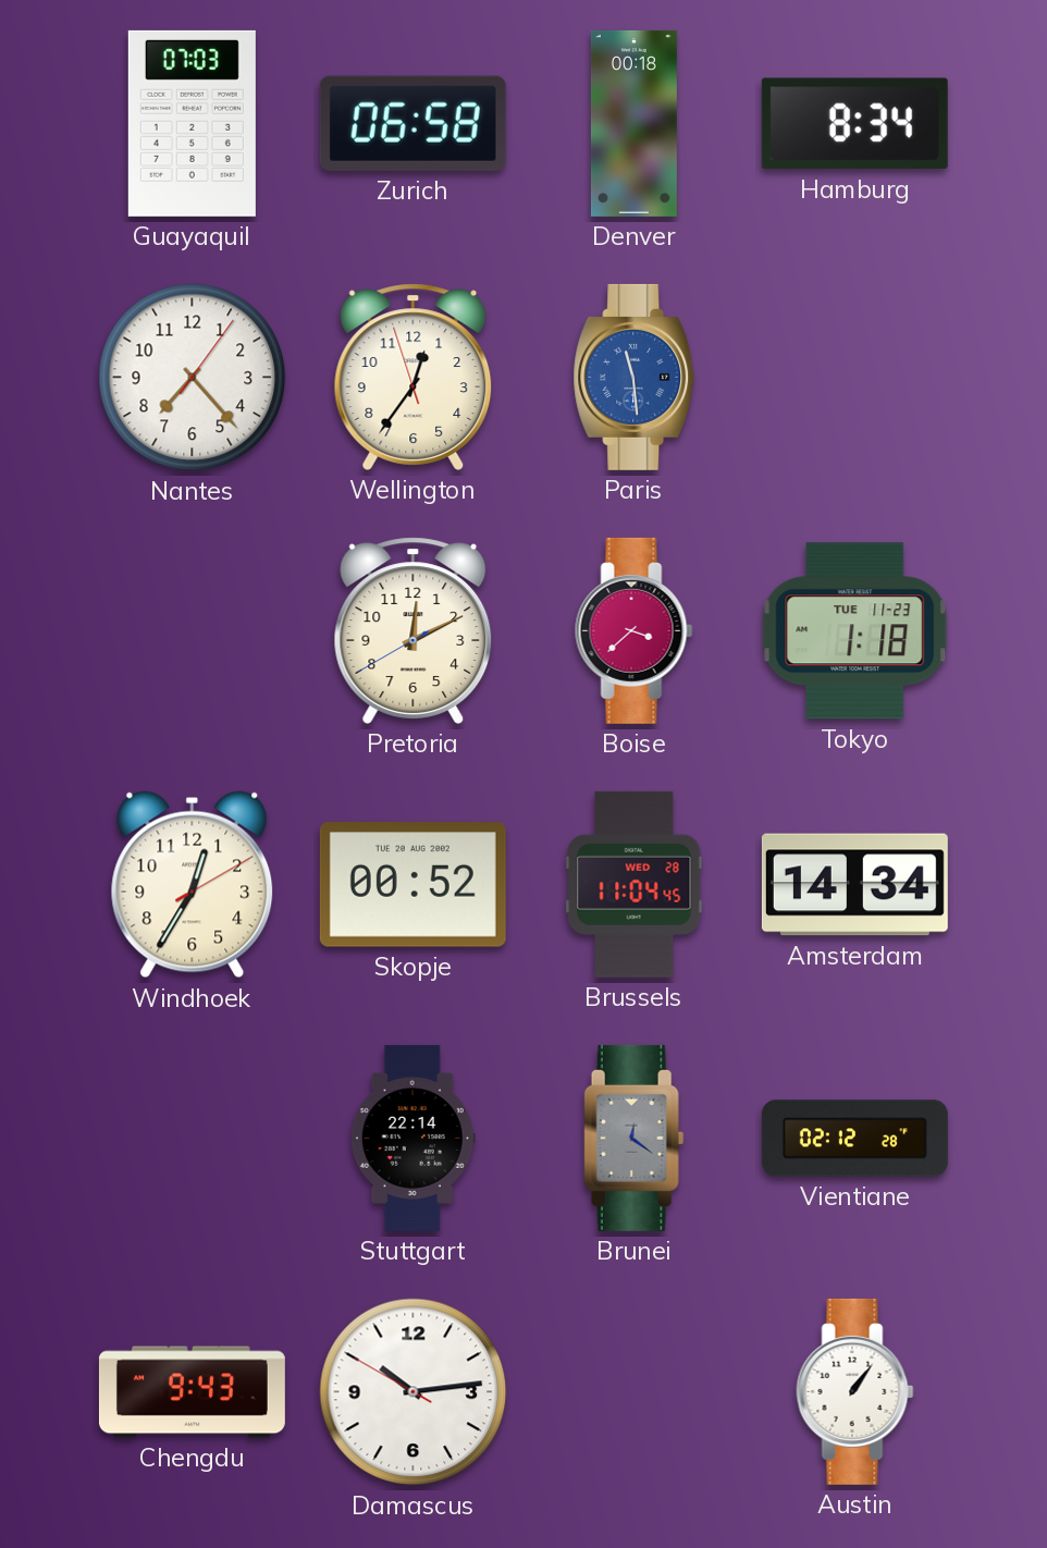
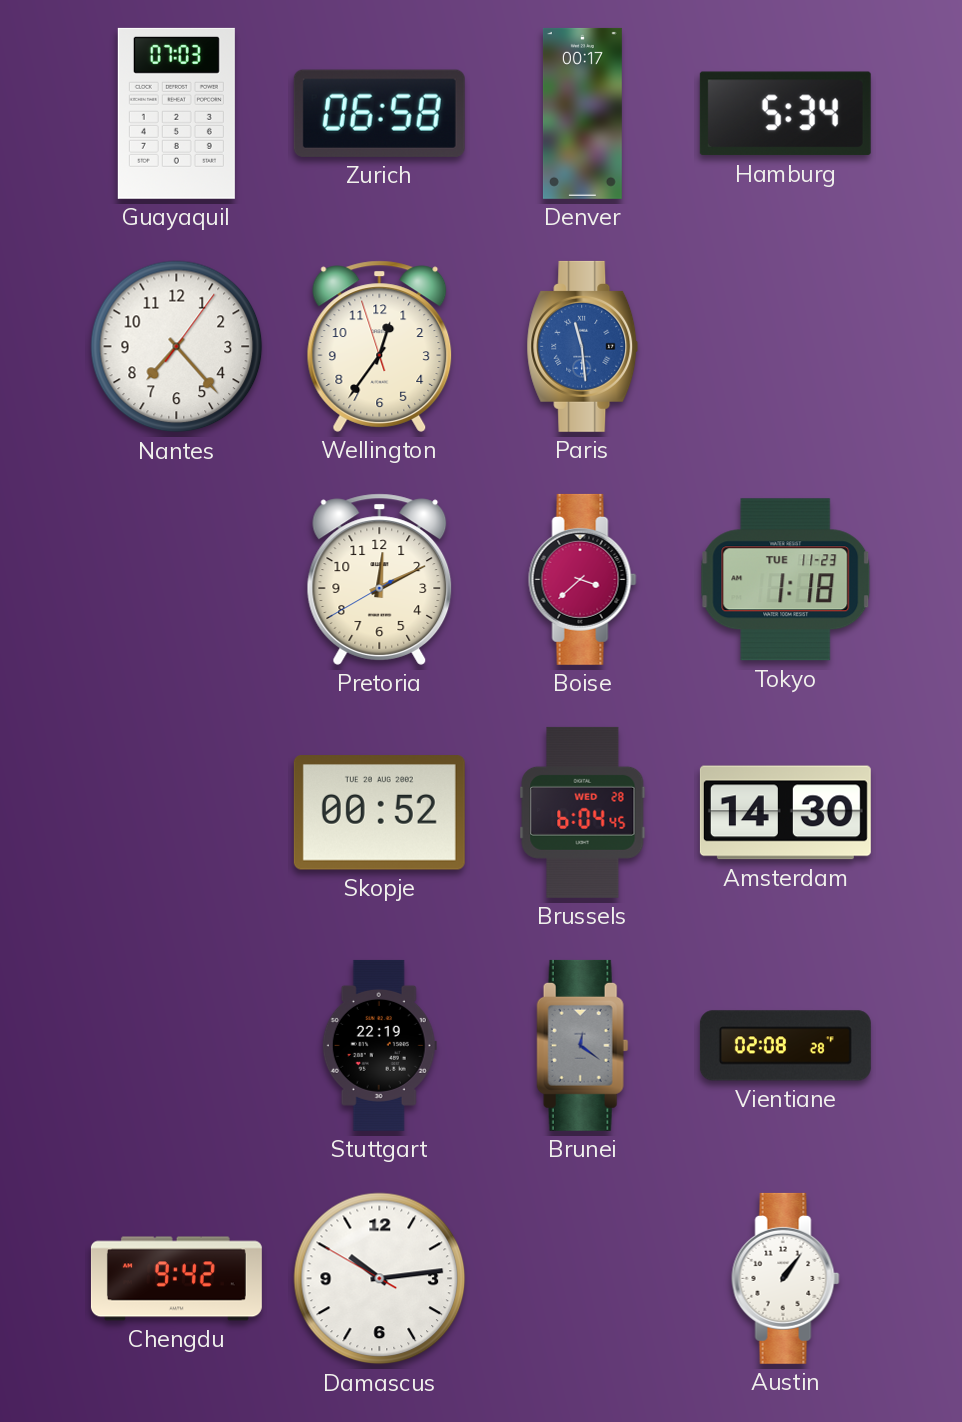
Denver: 00:18 -> 00:17
Hamburg: 8:34 -> 5:34
Windhoek: 12:35 -> none
Brussels: 11:04 -> 6:04
Amsterdam: 14:34 -> 14:30
Stuttgart: 22:14 -> 22:19
Vientiane: 02:12 -> 02:08
Chengdu: 9:43 -> 9:42
